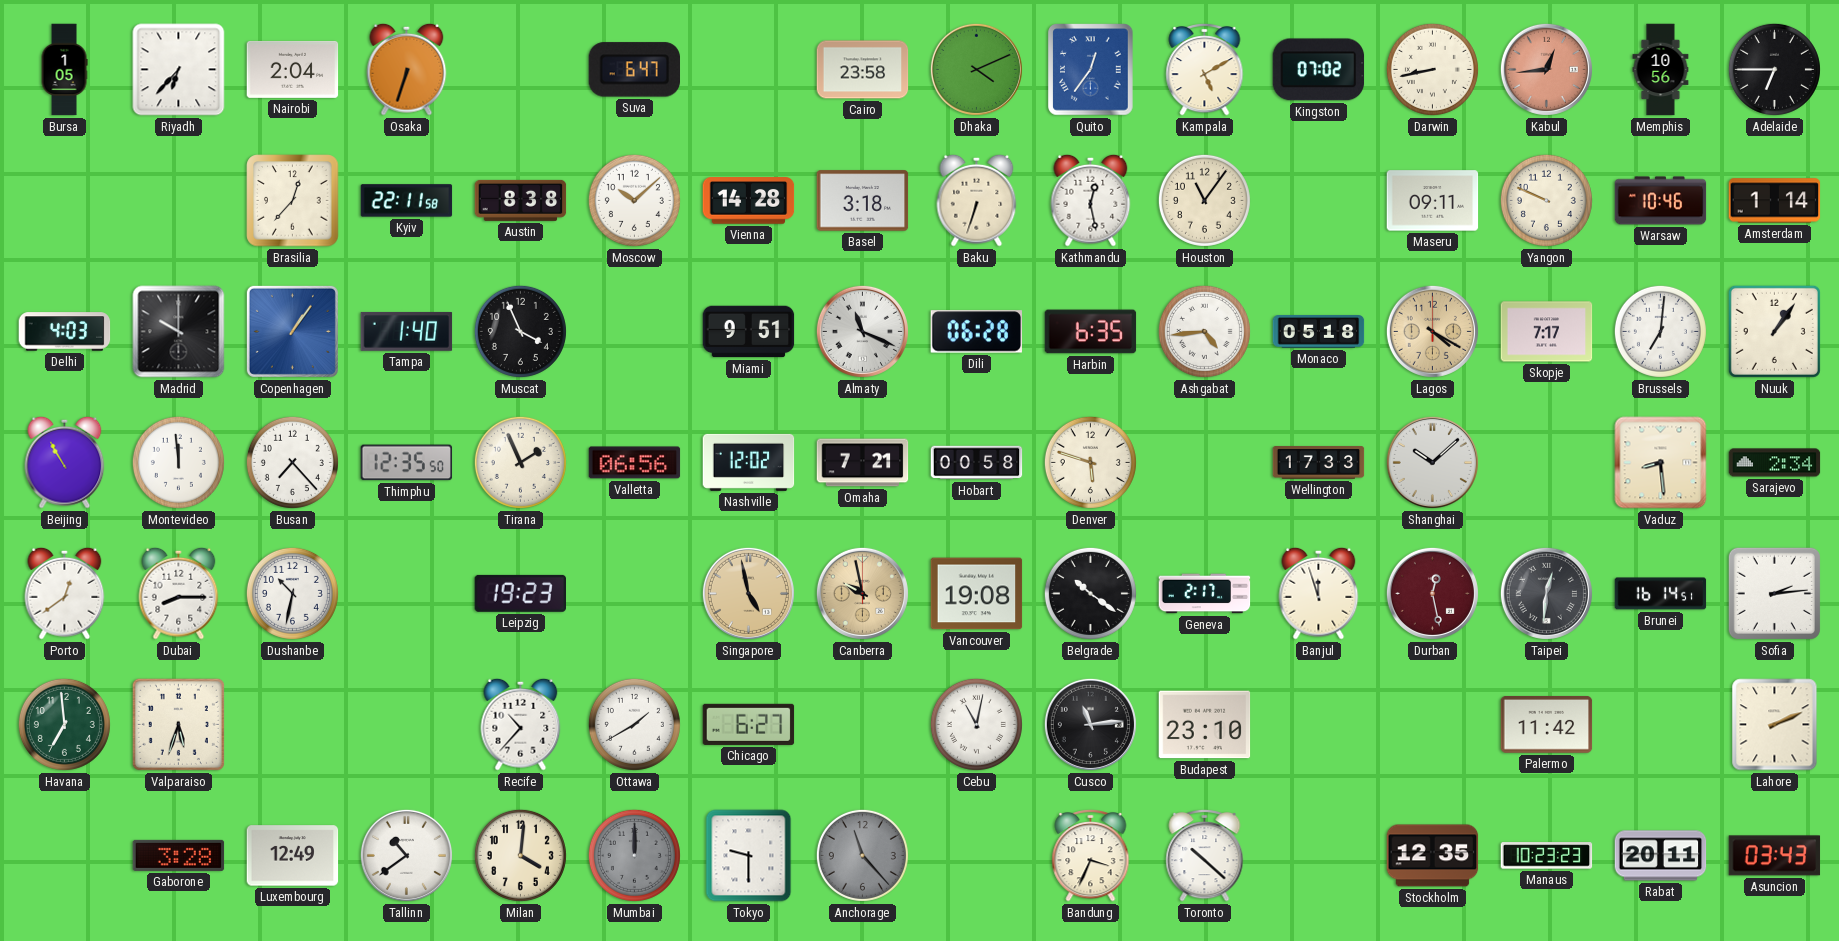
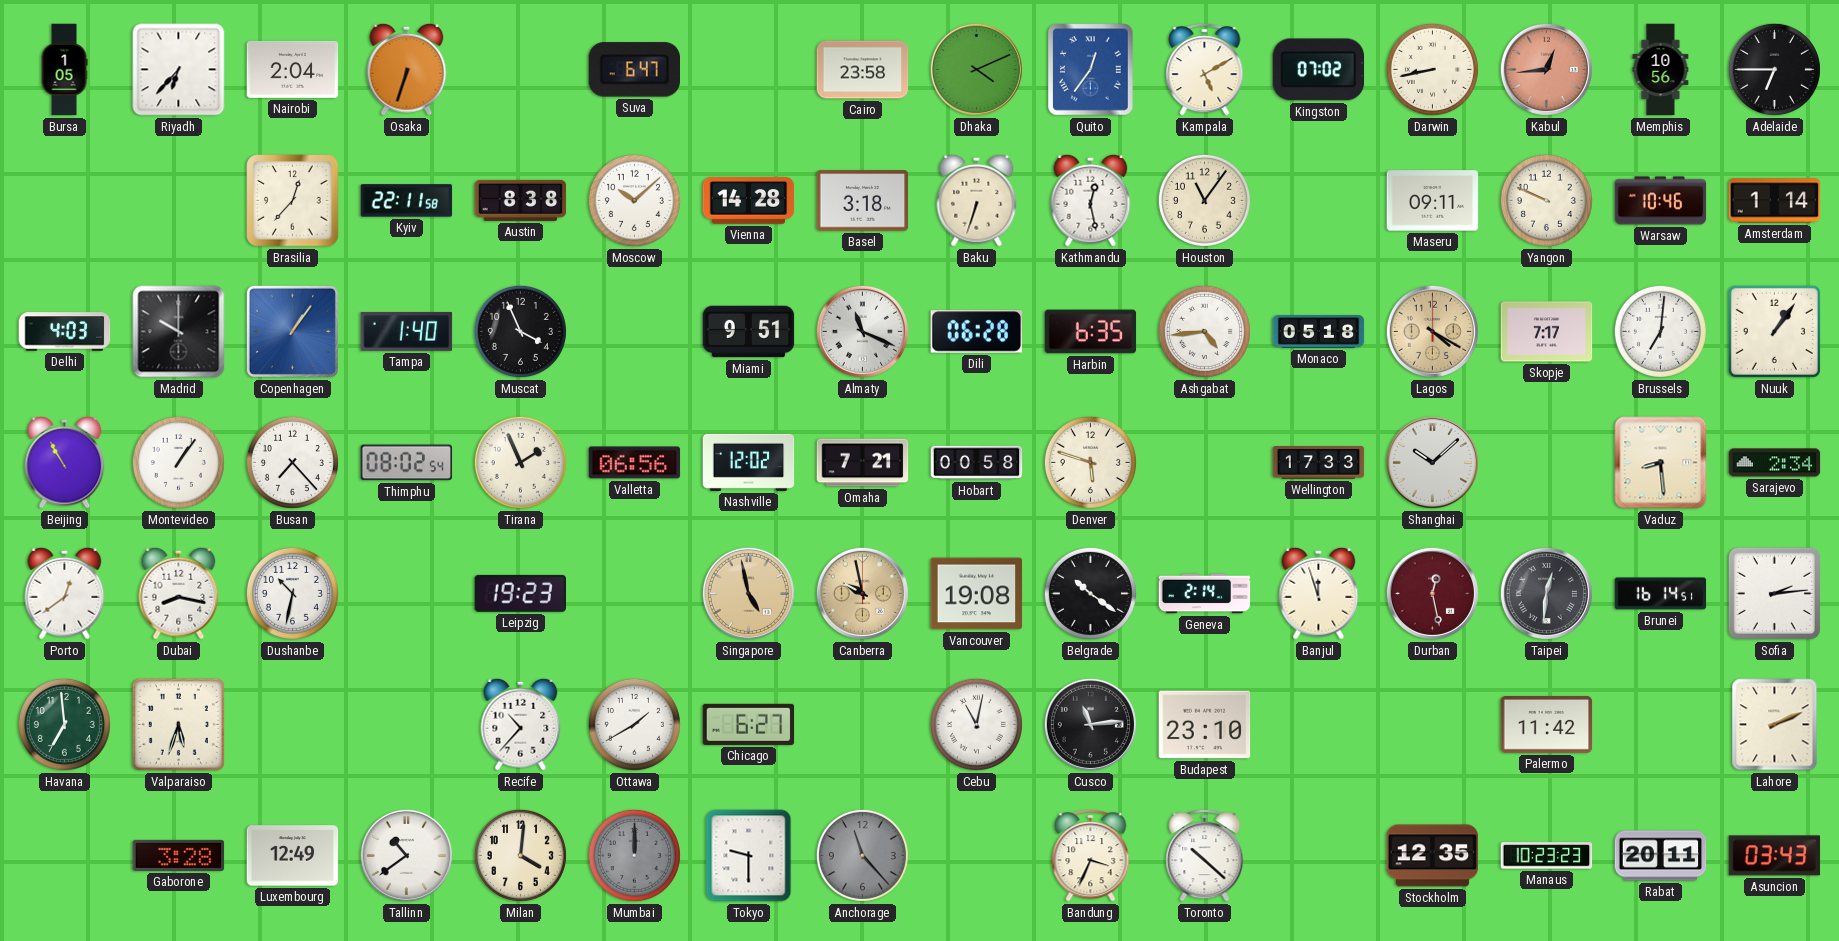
Montevideo: 11:59 -> 1:06
Thimphu: 12:35 -> 08:02
Dubai: 8:15 -> 8:17
Geneva: 2:17 -> 2:14
